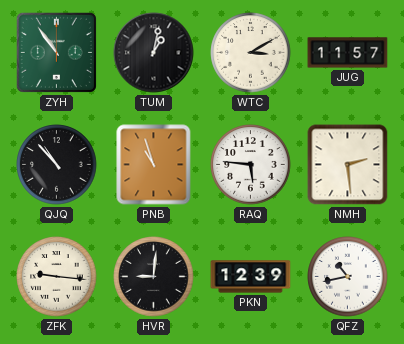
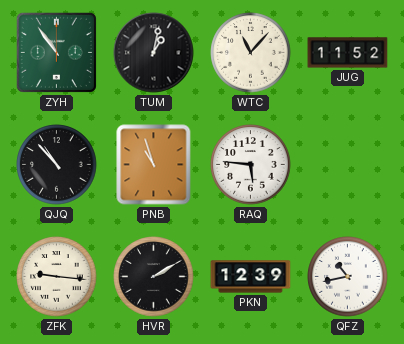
WTC: 3:10 -> 11:07
JUG: 11:57 -> 11:52
NMH: 2:29 -> none
HVR: 9:01 -> 2:10
